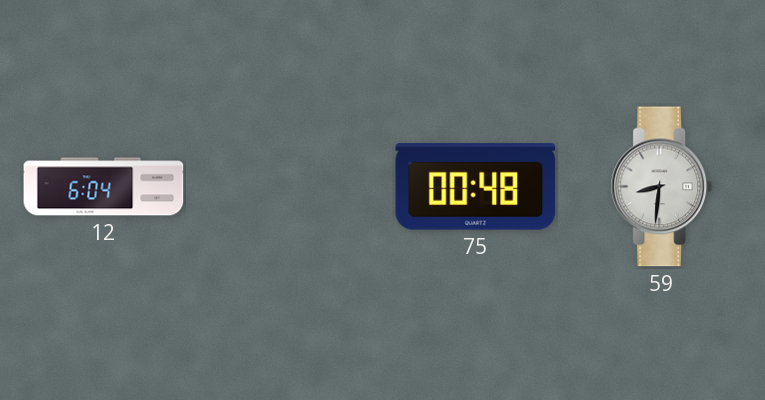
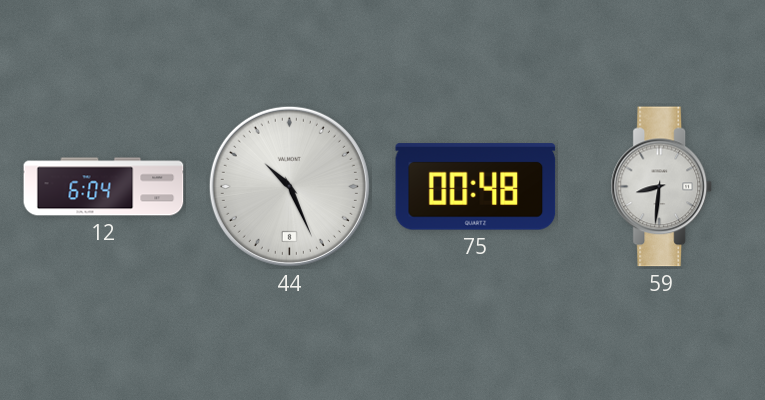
44: none -> 10:26
